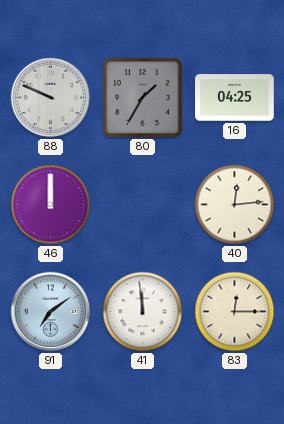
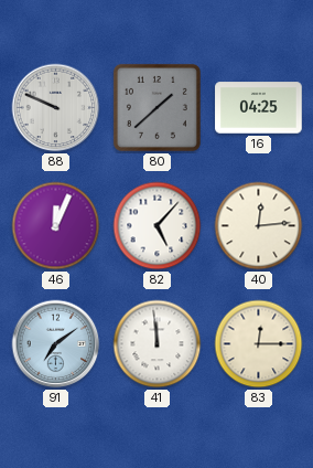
80: 1:35 -> 1:38
46: 12:00 -> 12:04
82: none -> 5:07
